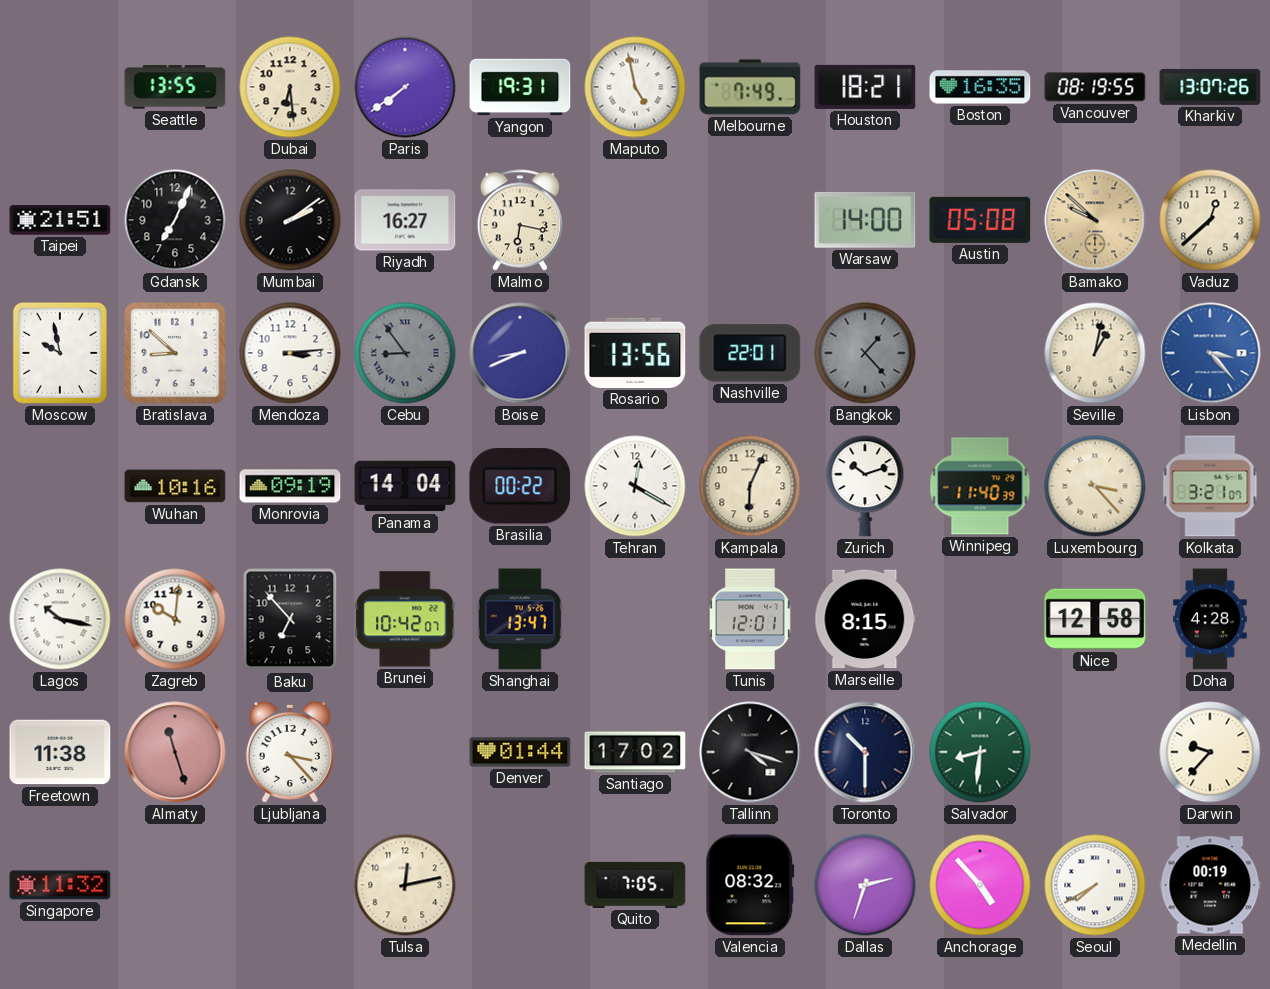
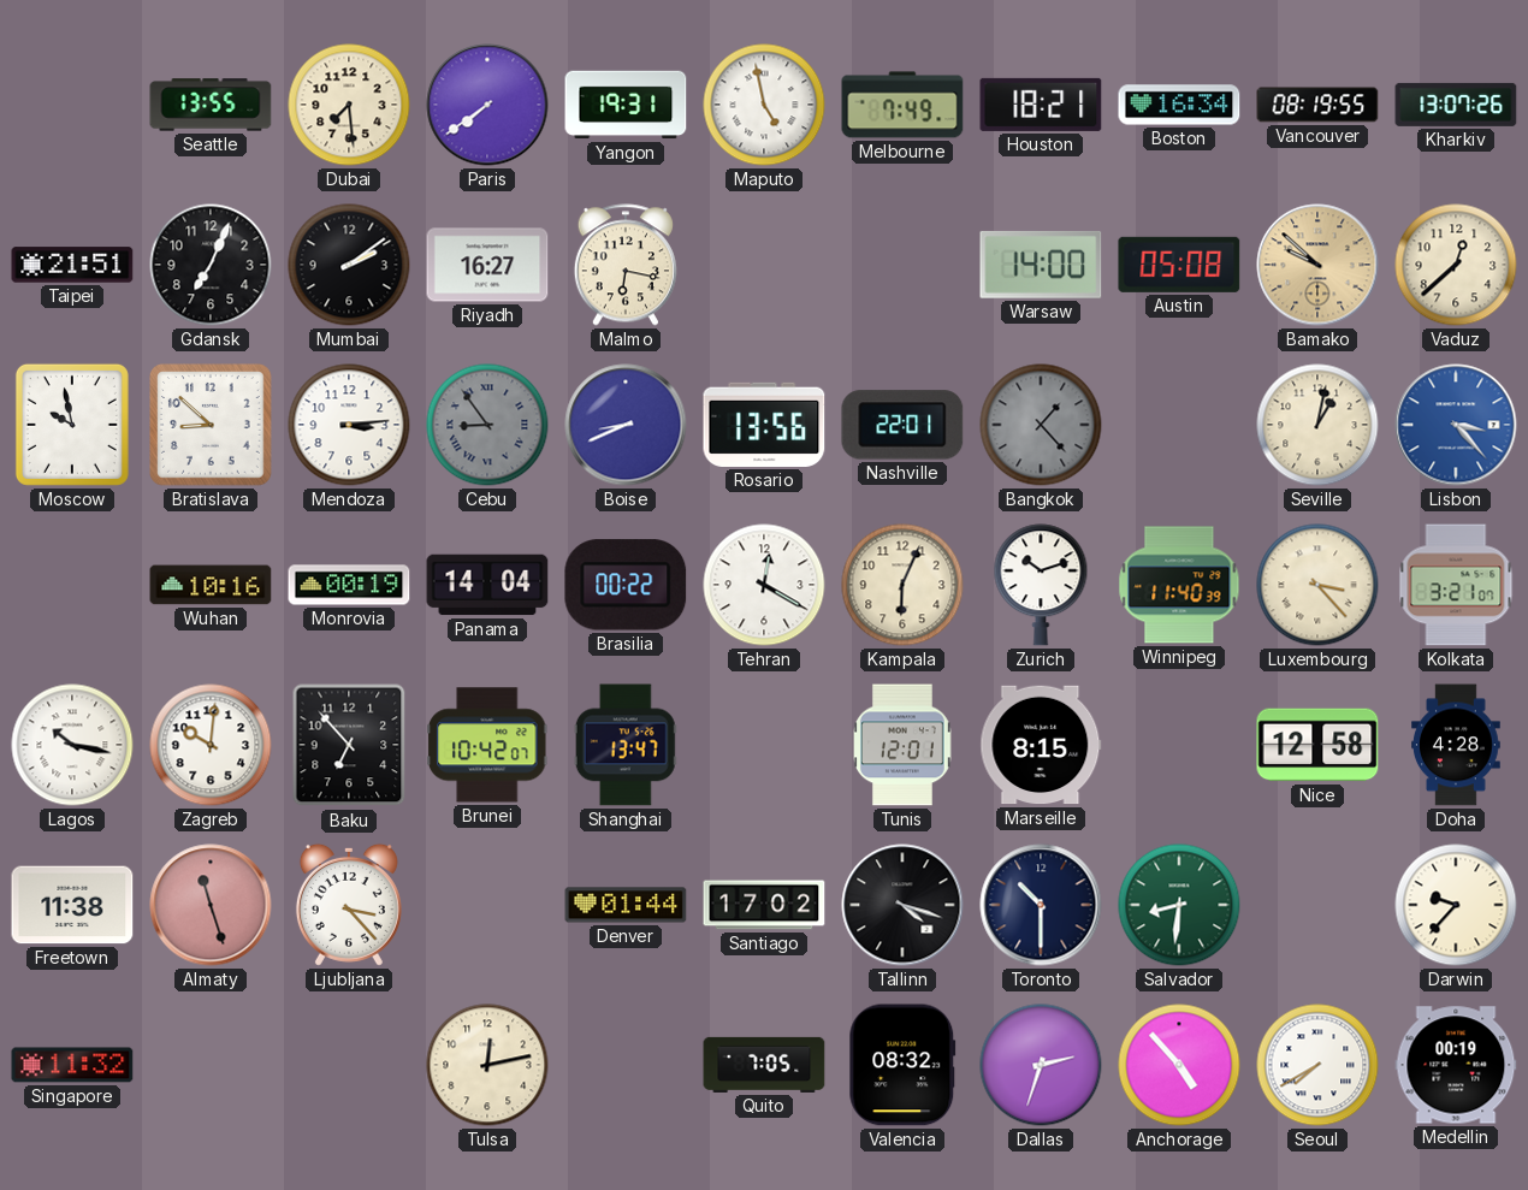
Dubai: 6:29 -> 7:29
Boston: 16:35 -> 16:34
Monrovia: 09:19 -> 00:19
